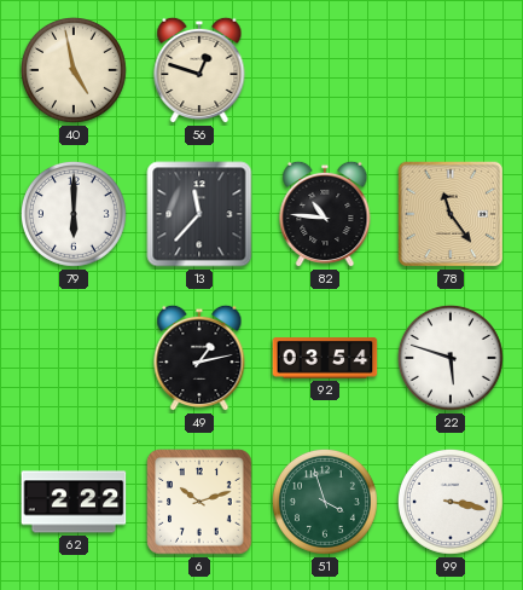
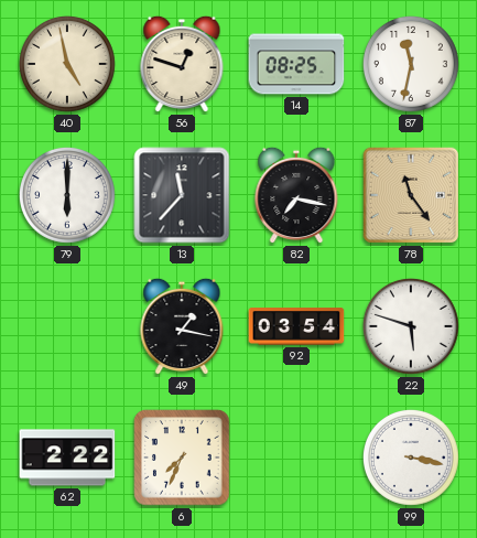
14: none -> 08:25
87: none -> 11:32
82: 10:46 -> 7:17
49: 1:13 -> 1:17
6: 10:12 -> 7:34
51: 3:57 -> none
